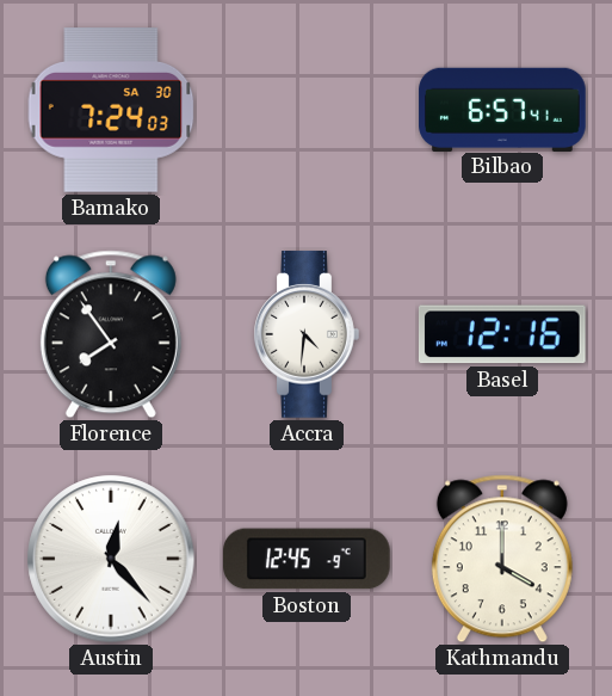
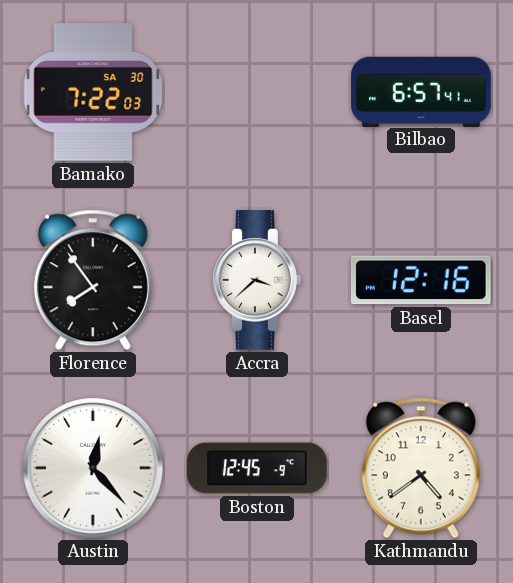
Bamako: 7:24 -> 7:22
Accra: 4:31 -> 3:38
Kathmandu: 4:00 -> 4:39
